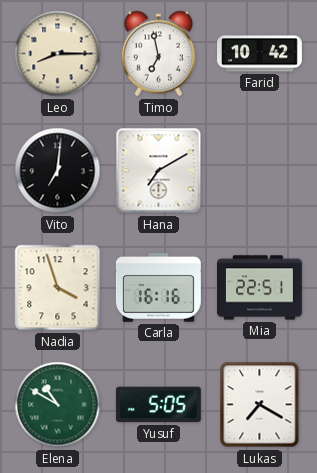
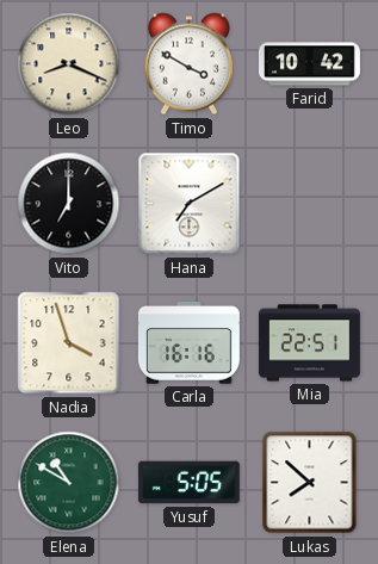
Leo: 8:15 -> 8:19
Timo: 6:58 -> 3:50
Vito: 7:01 -> 7:00
Lukas: 7:20 -> 7:52
